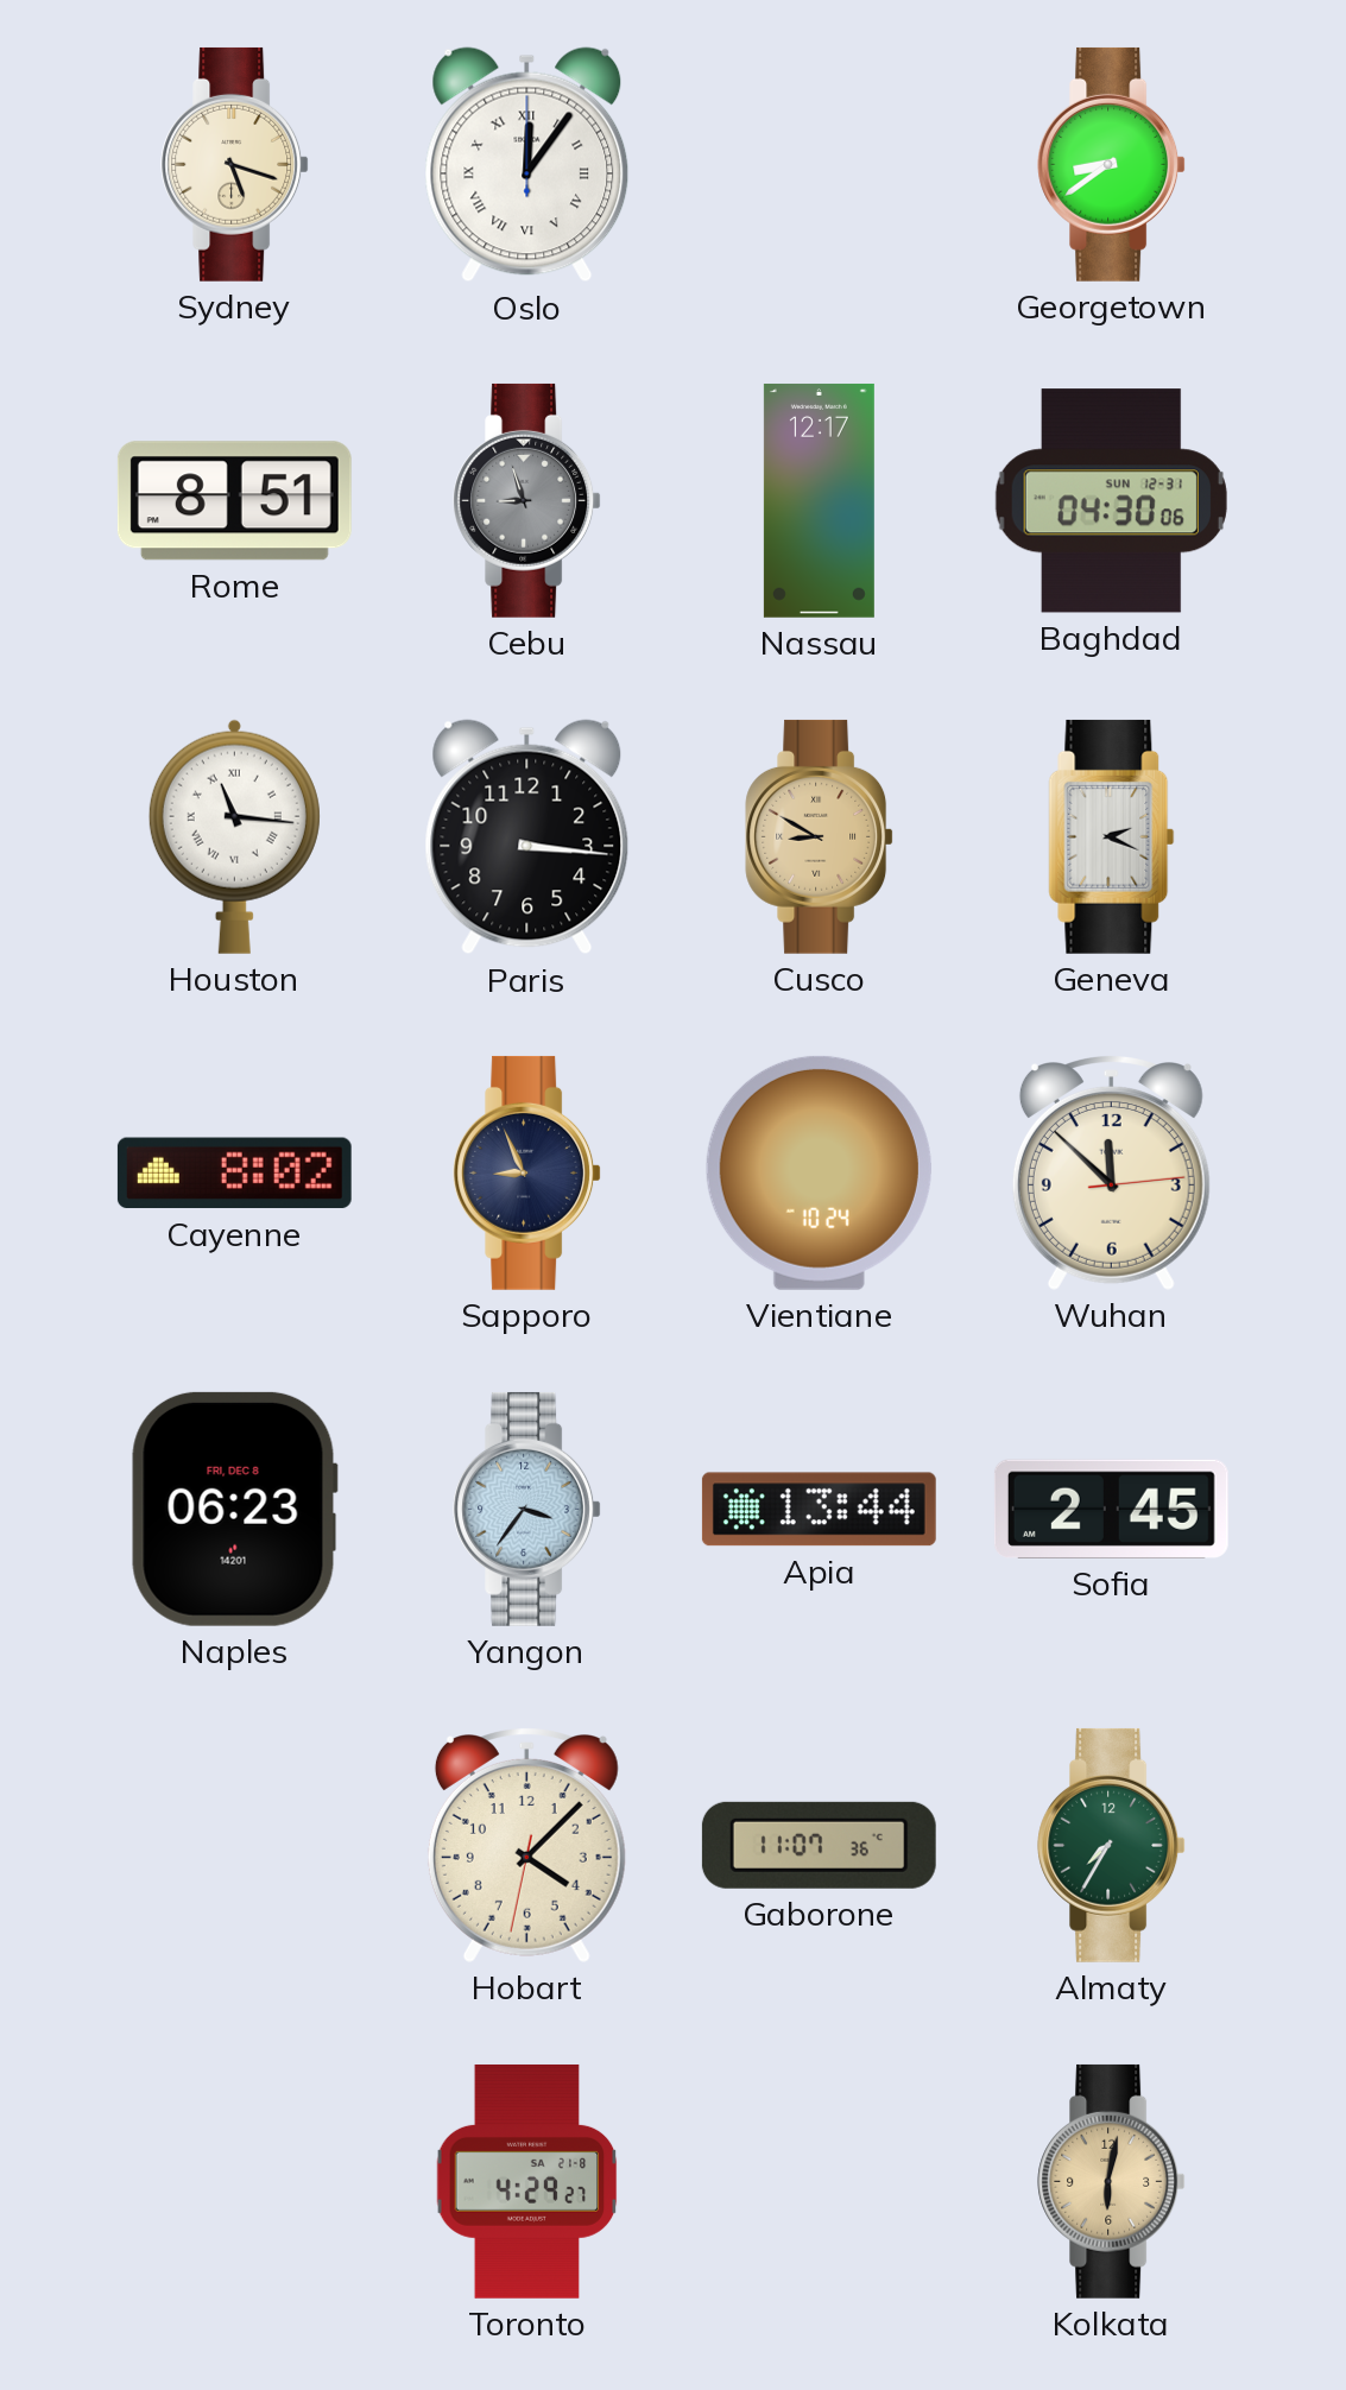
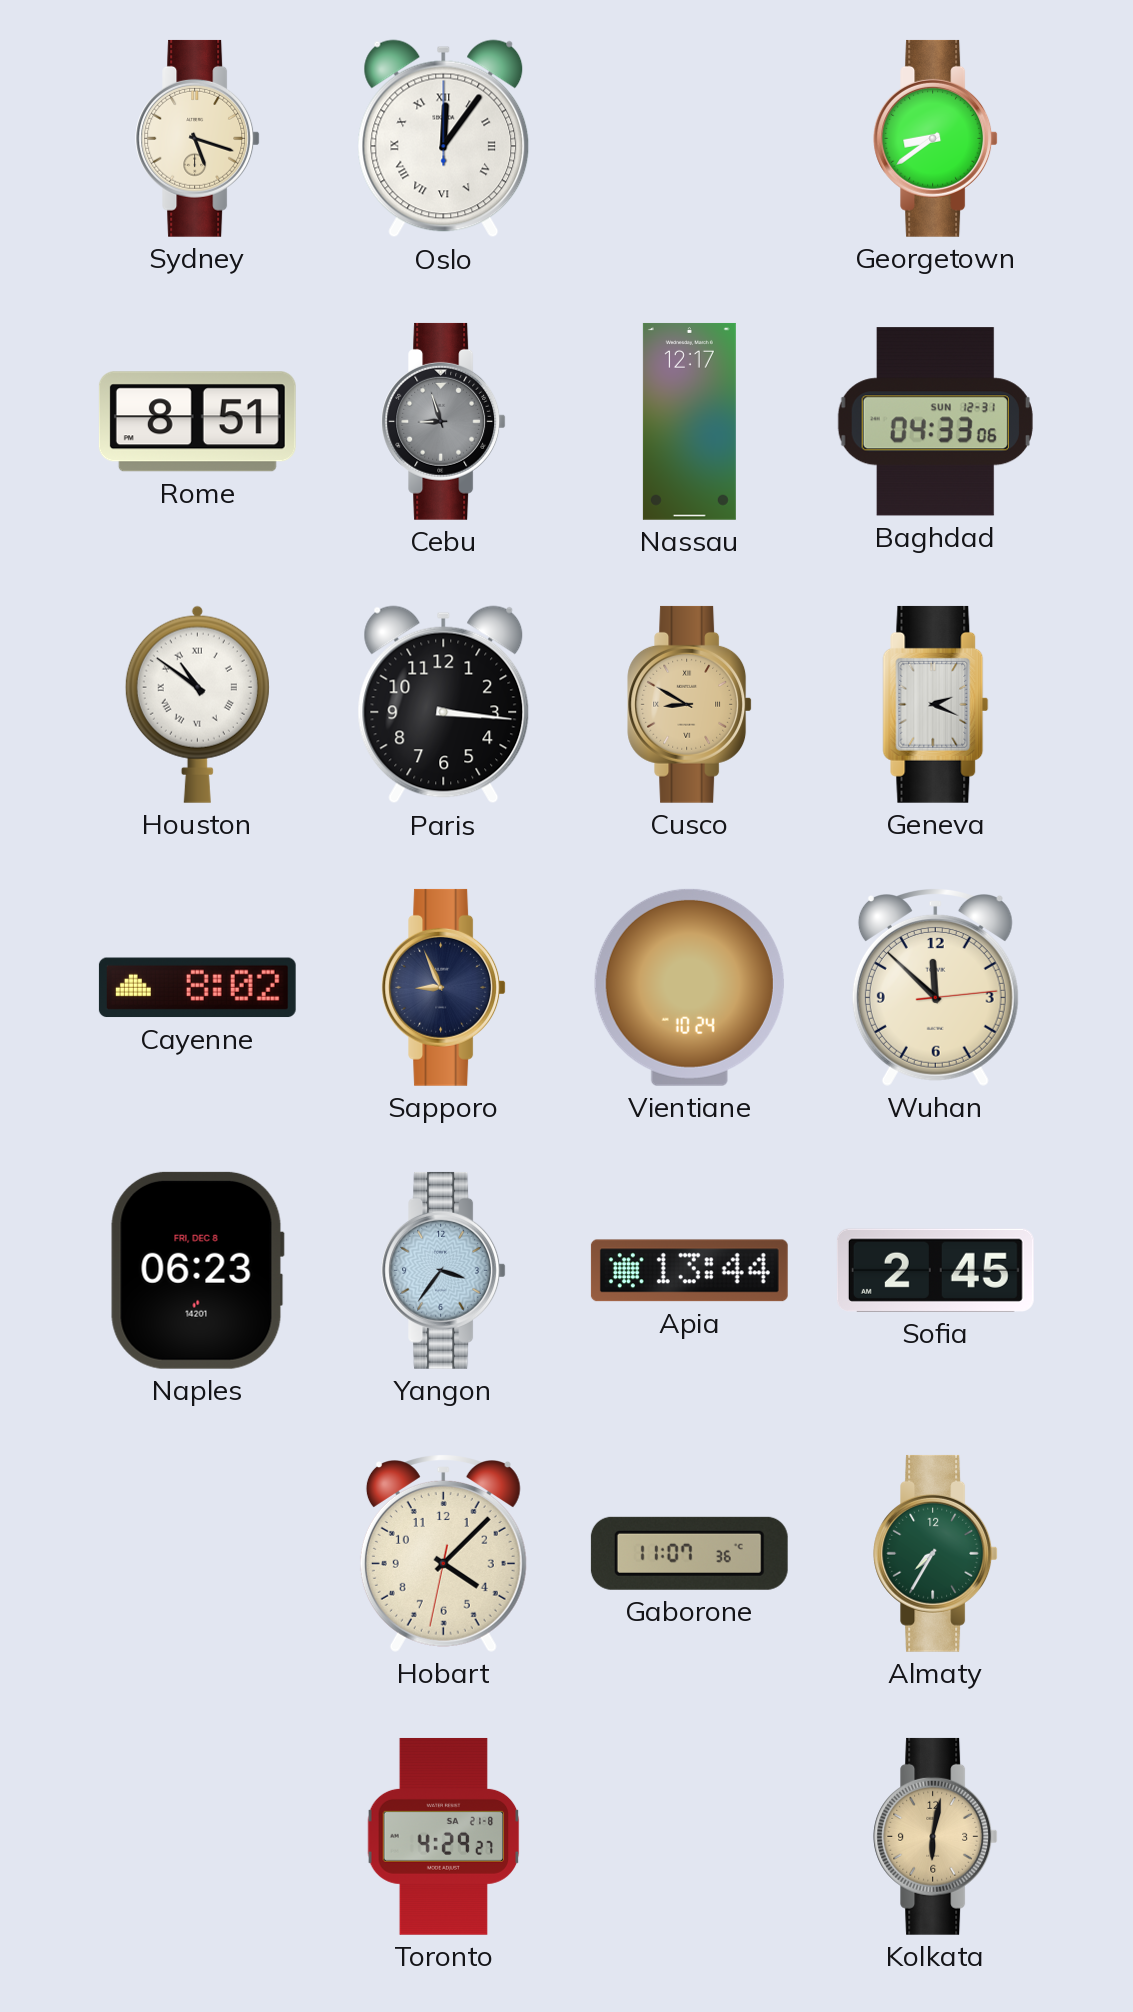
Baghdad: 04:30 -> 04:33
Houston: 11:16 -> 10:51
